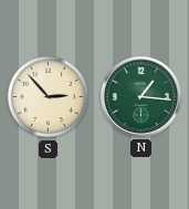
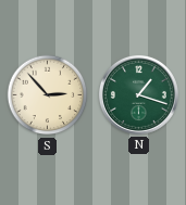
N: 1:16 -> 1:18
